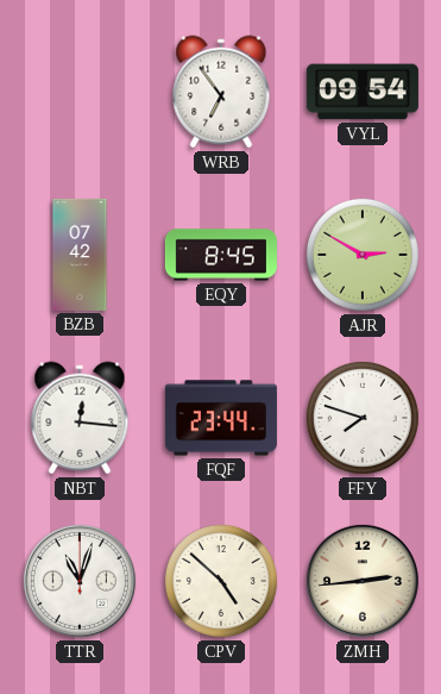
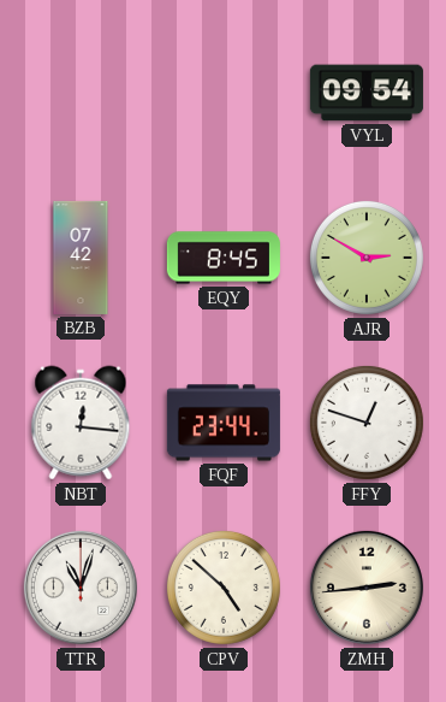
WRB: 6:54 -> none
FFY: 7:48 -> 12:48
